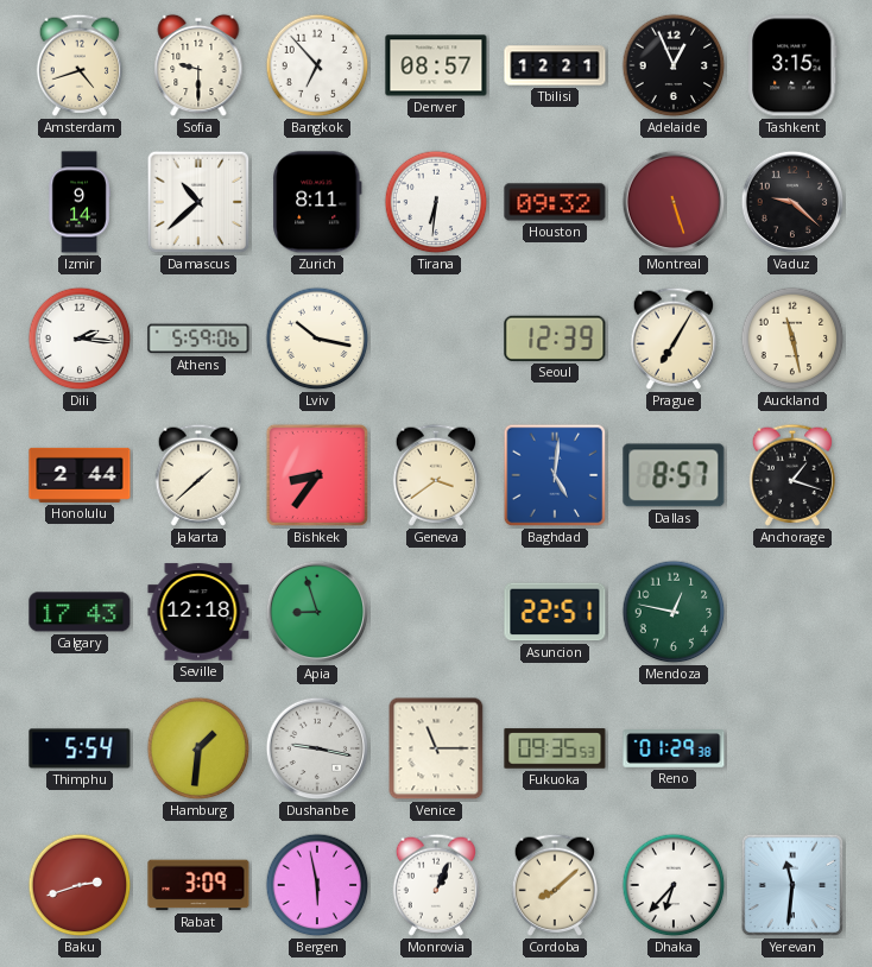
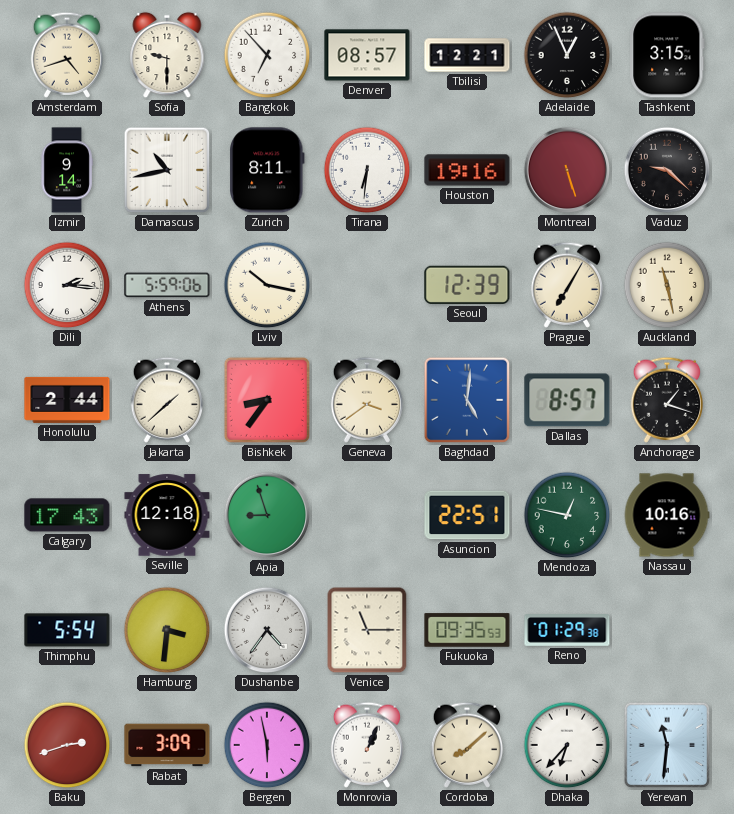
Damascus: 10:38 -> 10:43
Houston: 09:32 -> 19:16
Nassau: none -> 10:16
Hamburg: 1:31 -> 3:31
Dushanbe: 9:17 -> 4:36
